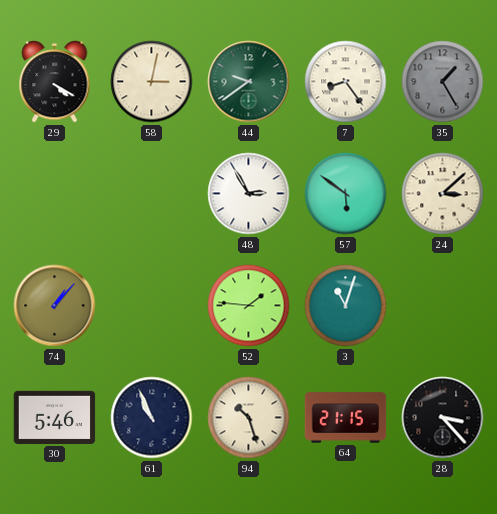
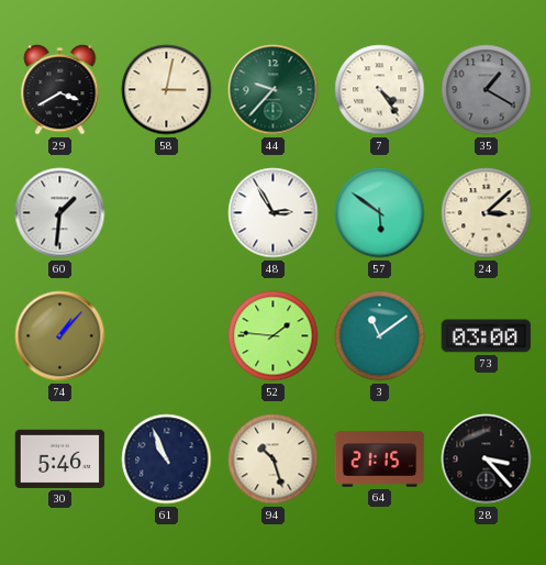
29: 4:20 -> 3:40
44: 9:39 -> 9:37
7: 8:24 -> 4:24
35: 1:25 -> 1:20
60: none -> 1:31
3: 11:03 -> 11:09
73: none -> 03:00
